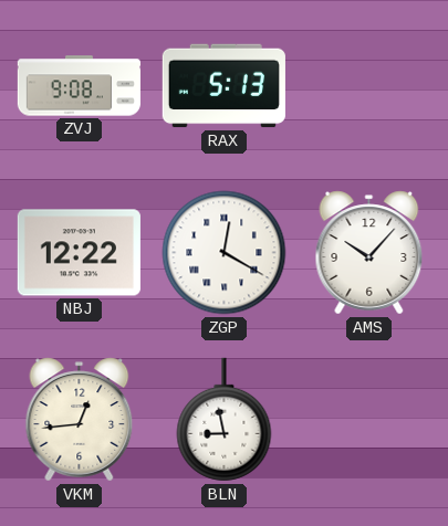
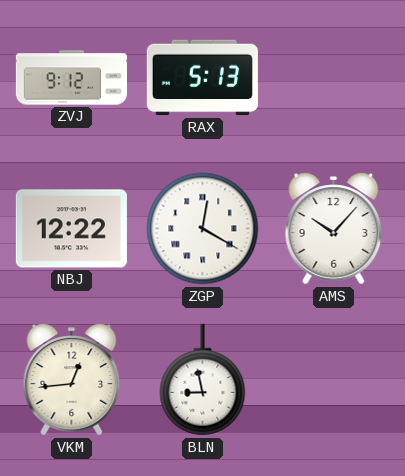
ZVJ: 9:08 -> 9:12
